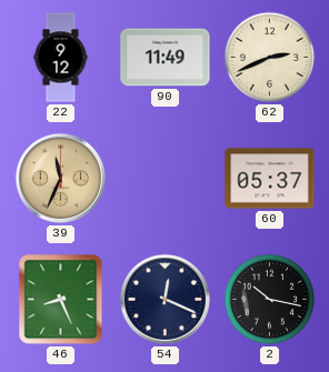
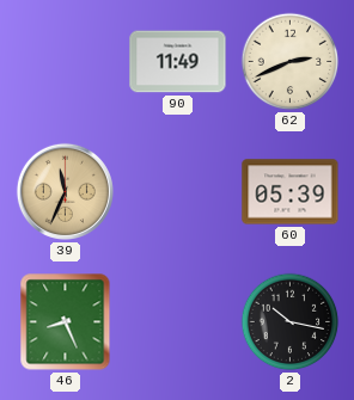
22: 9:12 -> none
60: 05:37 -> 05:39
54: 12:19 -> none
